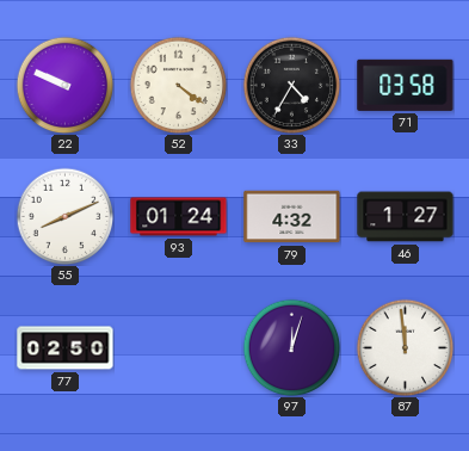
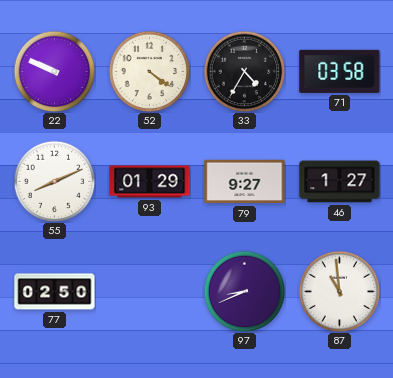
93: 01:24 -> 01:29
79: 4:32 -> 9:27
97: 12:03 -> 8:41
87: 11:59 -> 10:59
